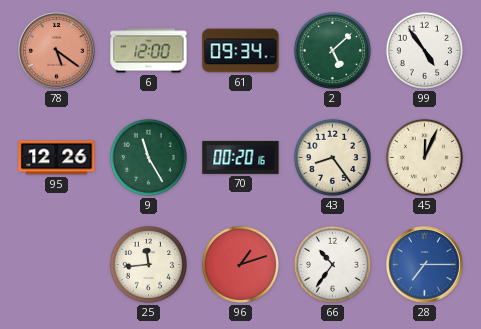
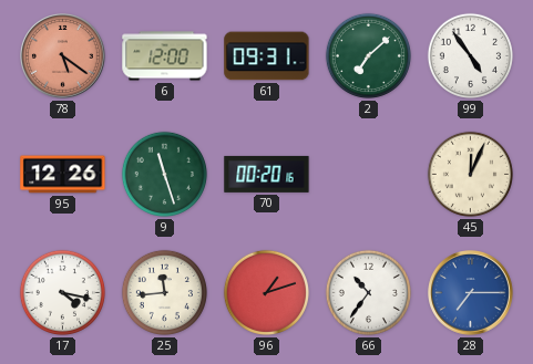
61: 09:34 -> 09:31
2: 5:08 -> 7:08
9: 11:25 -> 11:27
43: 8:24 -> none
17: none -> 4:17
